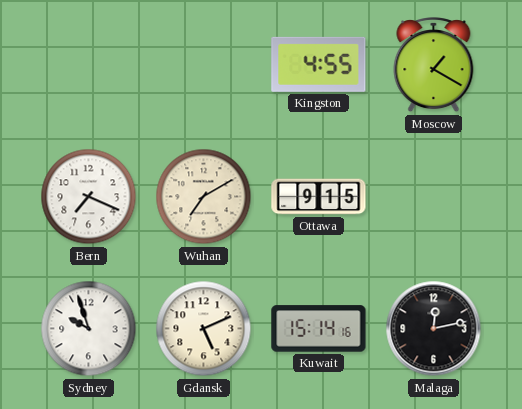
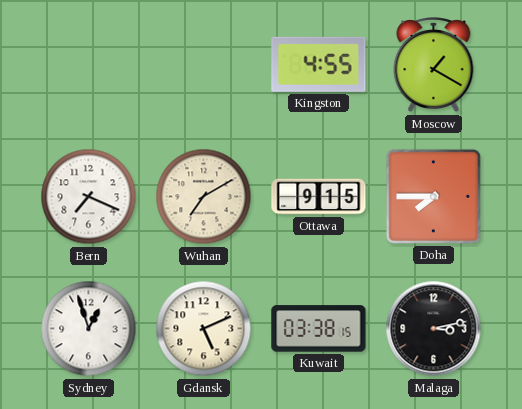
Doha: none -> 7:45
Sydney: 9:57 -> 12:57
Kuwait: 15:14 -> 03:38
Malaga: 12:13 -> 3:13
